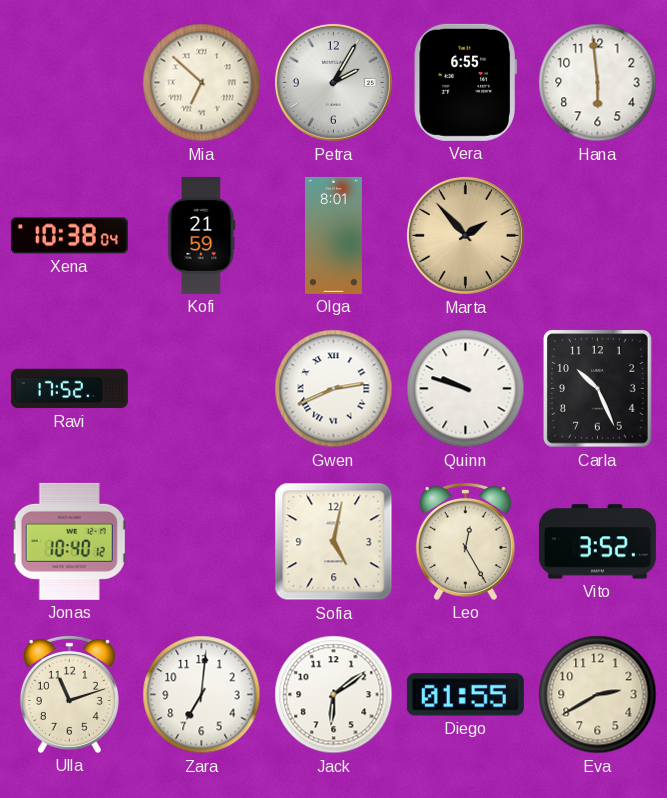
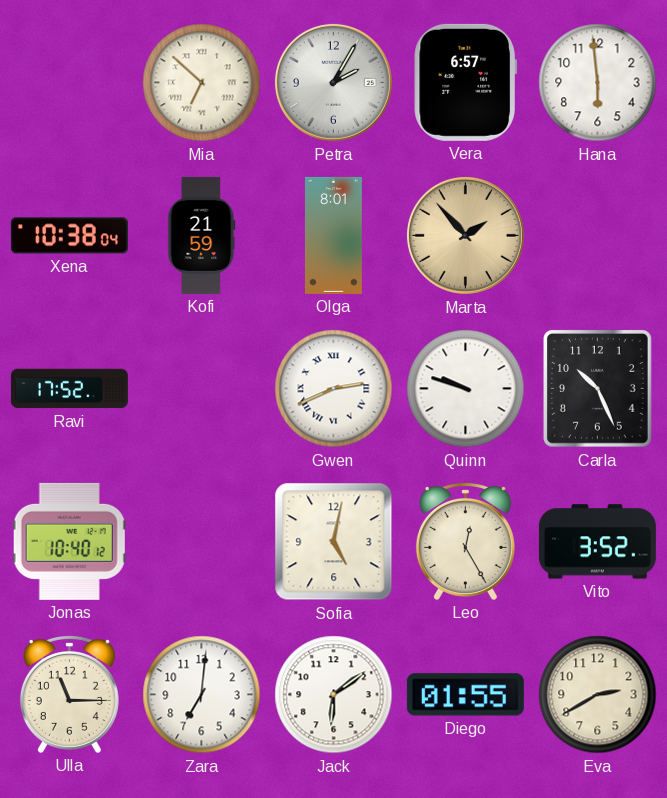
Vera: 6:55 -> 6:57
Ulla: 11:12 -> 11:15
